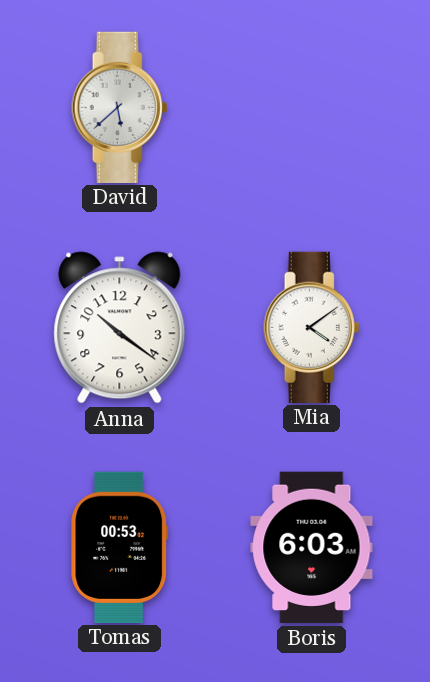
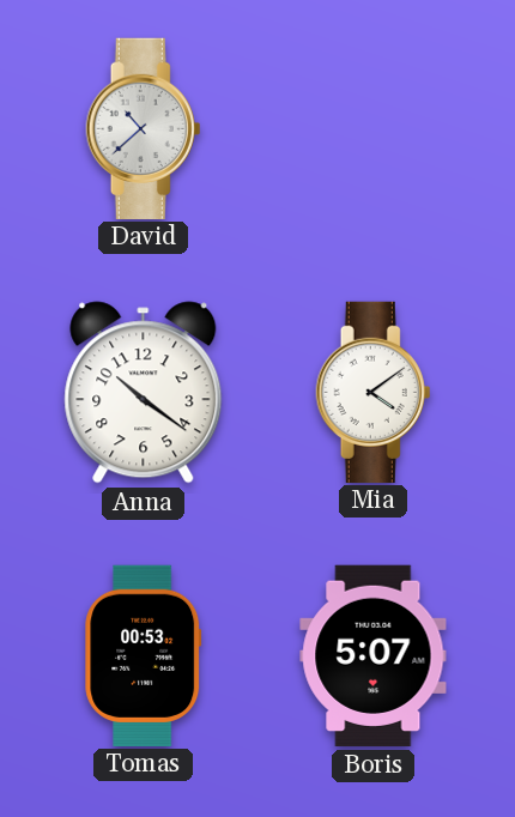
David: 5:38 -> 10:38
Boris: 6:03 -> 5:07
